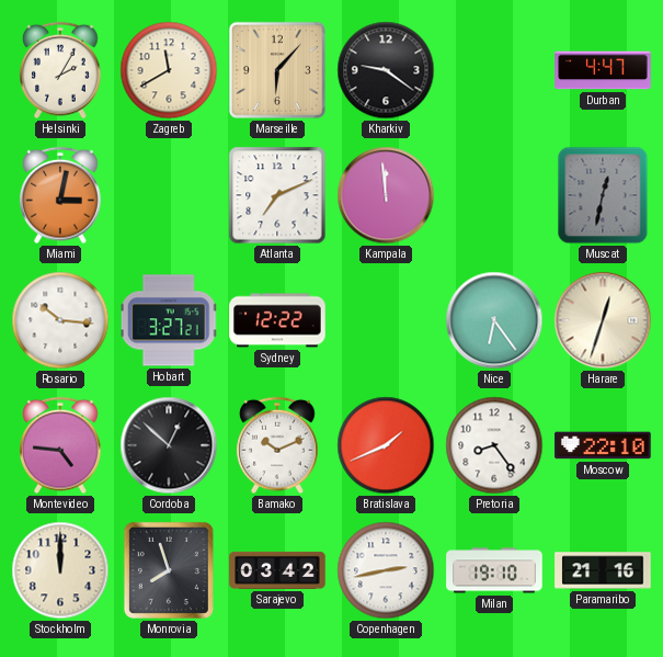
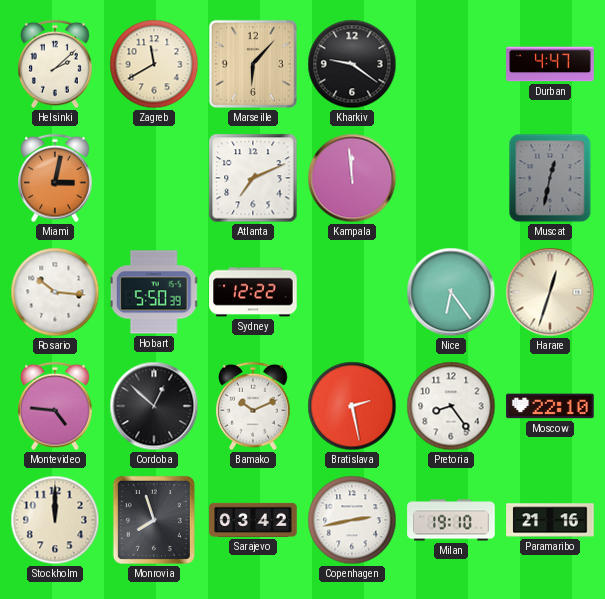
Helsinki: 2:05 -> 2:08
Hobart: 3:27 -> 5:50
Bratislava: 1:41 -> 2:28
